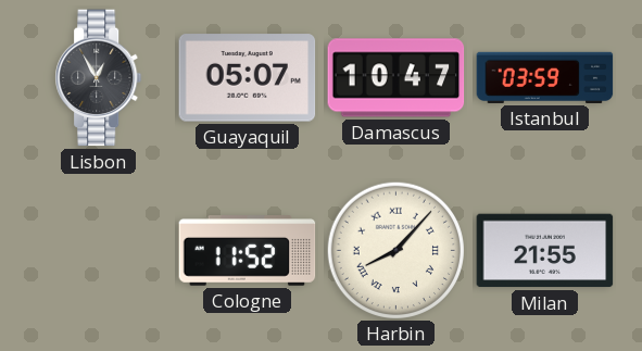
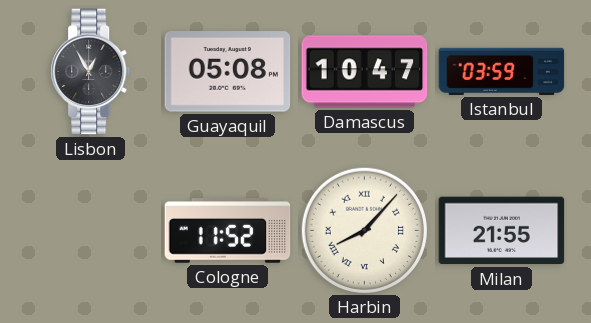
Guayaquil: 05:07 -> 05:08
